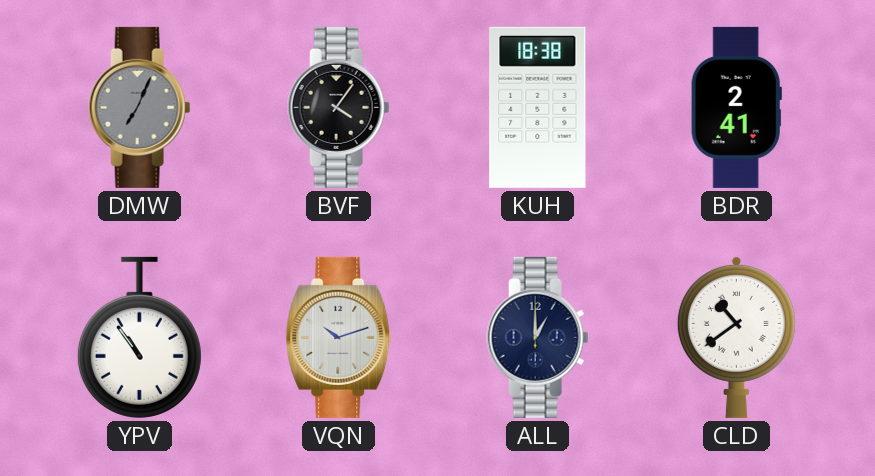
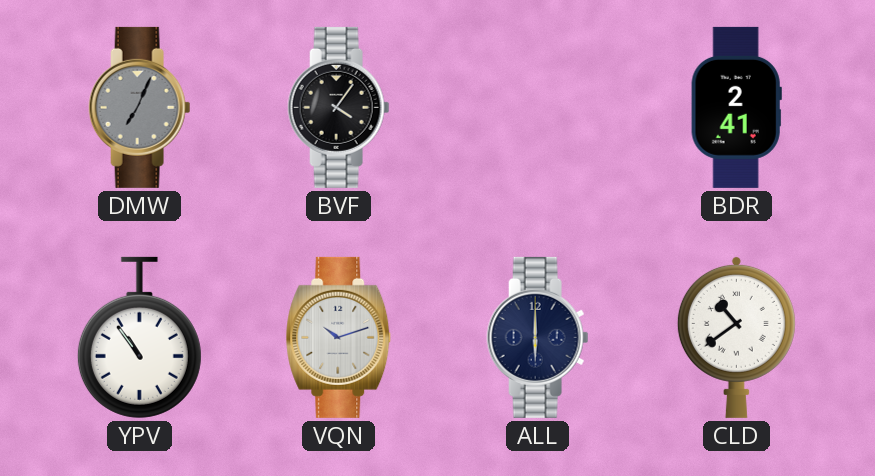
KUH: 18:38 -> none
ALL: 1:00 -> 6:00
